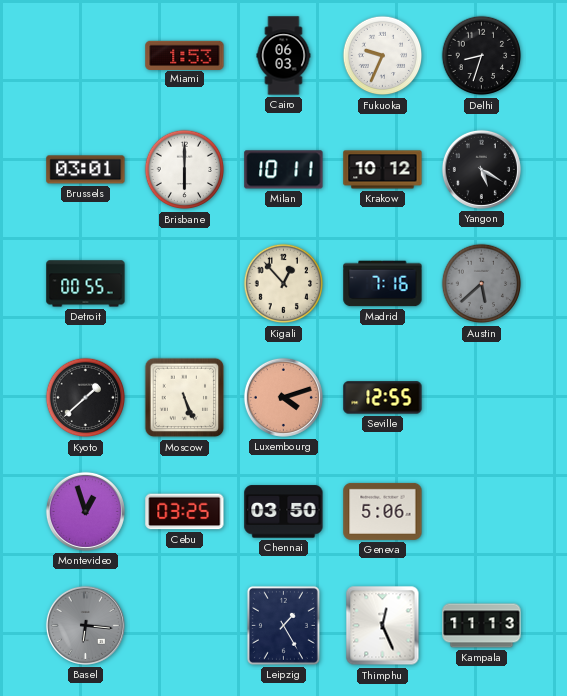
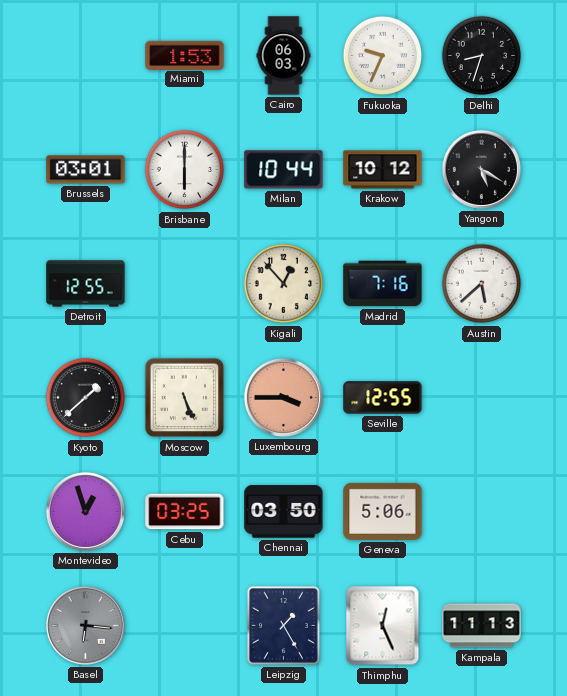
Milan: 10:11 -> 10:44
Detroit: 00:55 -> 12:55
Austin dial: grey -> white
Luxembourg: 4:12 -> 3:45
